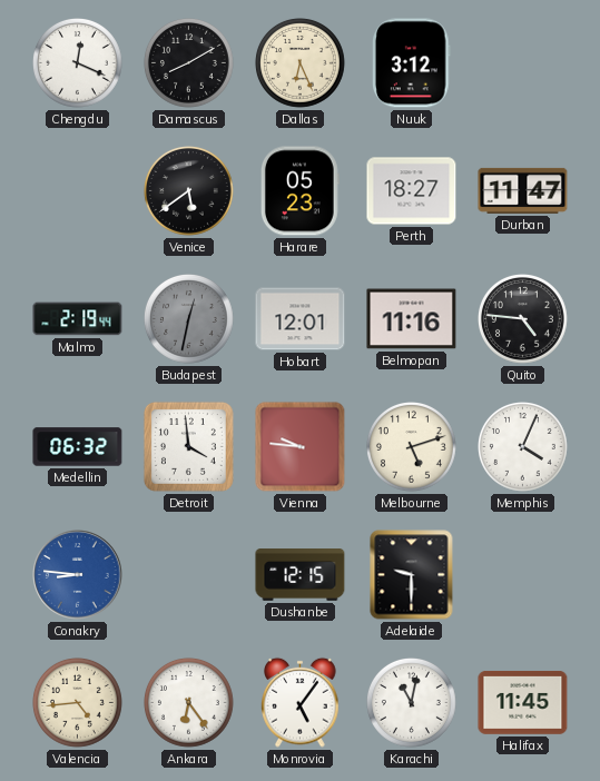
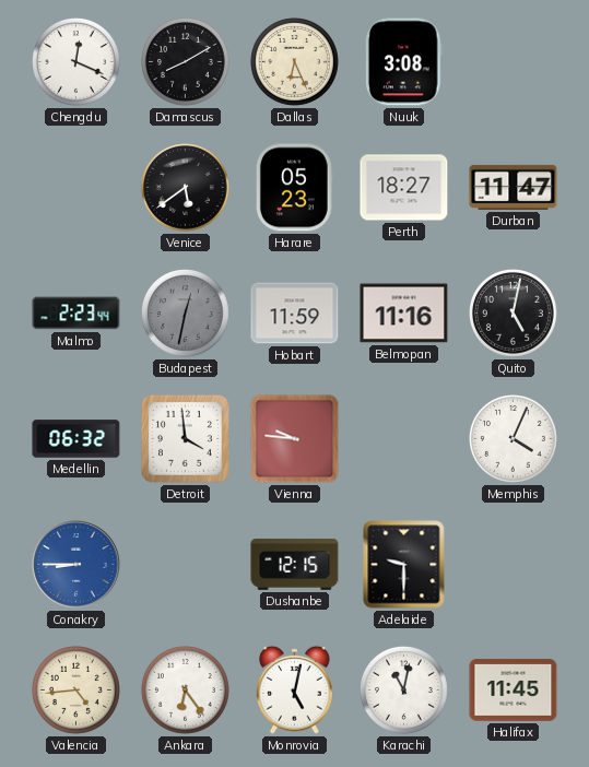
Nuuk: 3:12 -> 3:08
Malmo: 2:19 -> 2:23
Hobart: 12:01 -> 11:59
Quito: 4:46 -> 5:02
Melbourne: 5:12 -> none
Conakry: 8:46 -> 8:45
Monrovia: 5:06 -> 5:02
